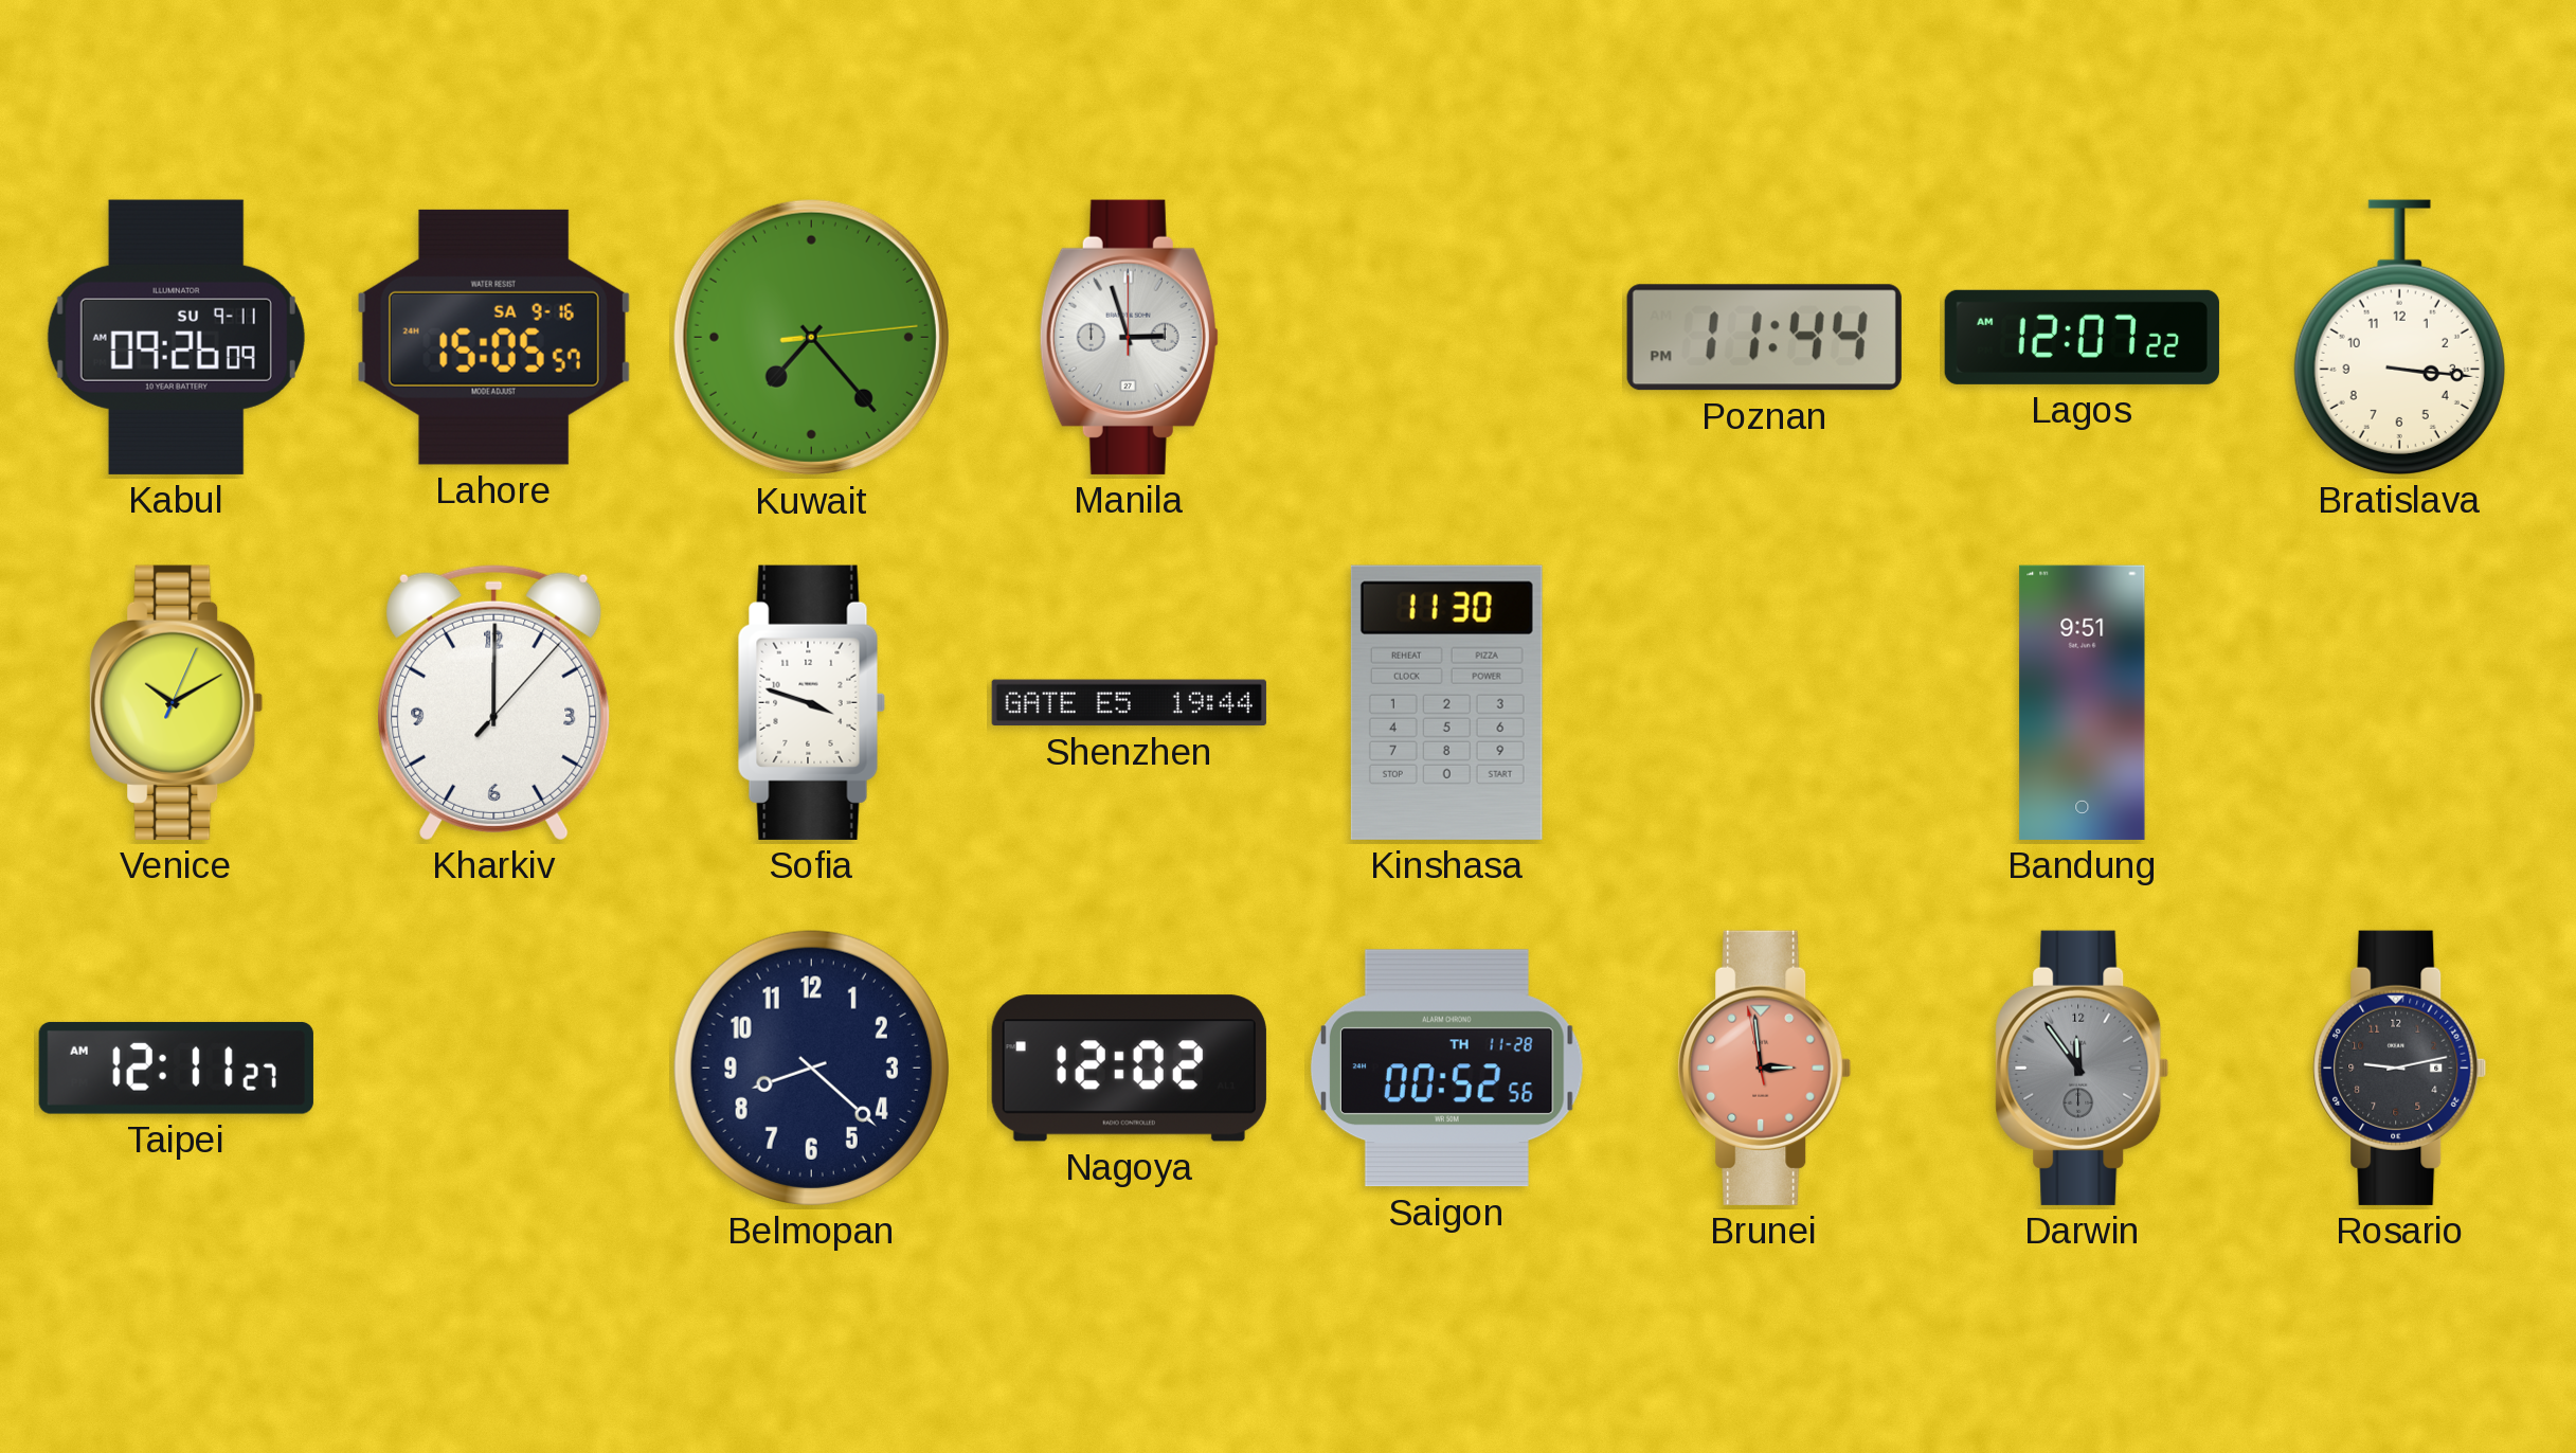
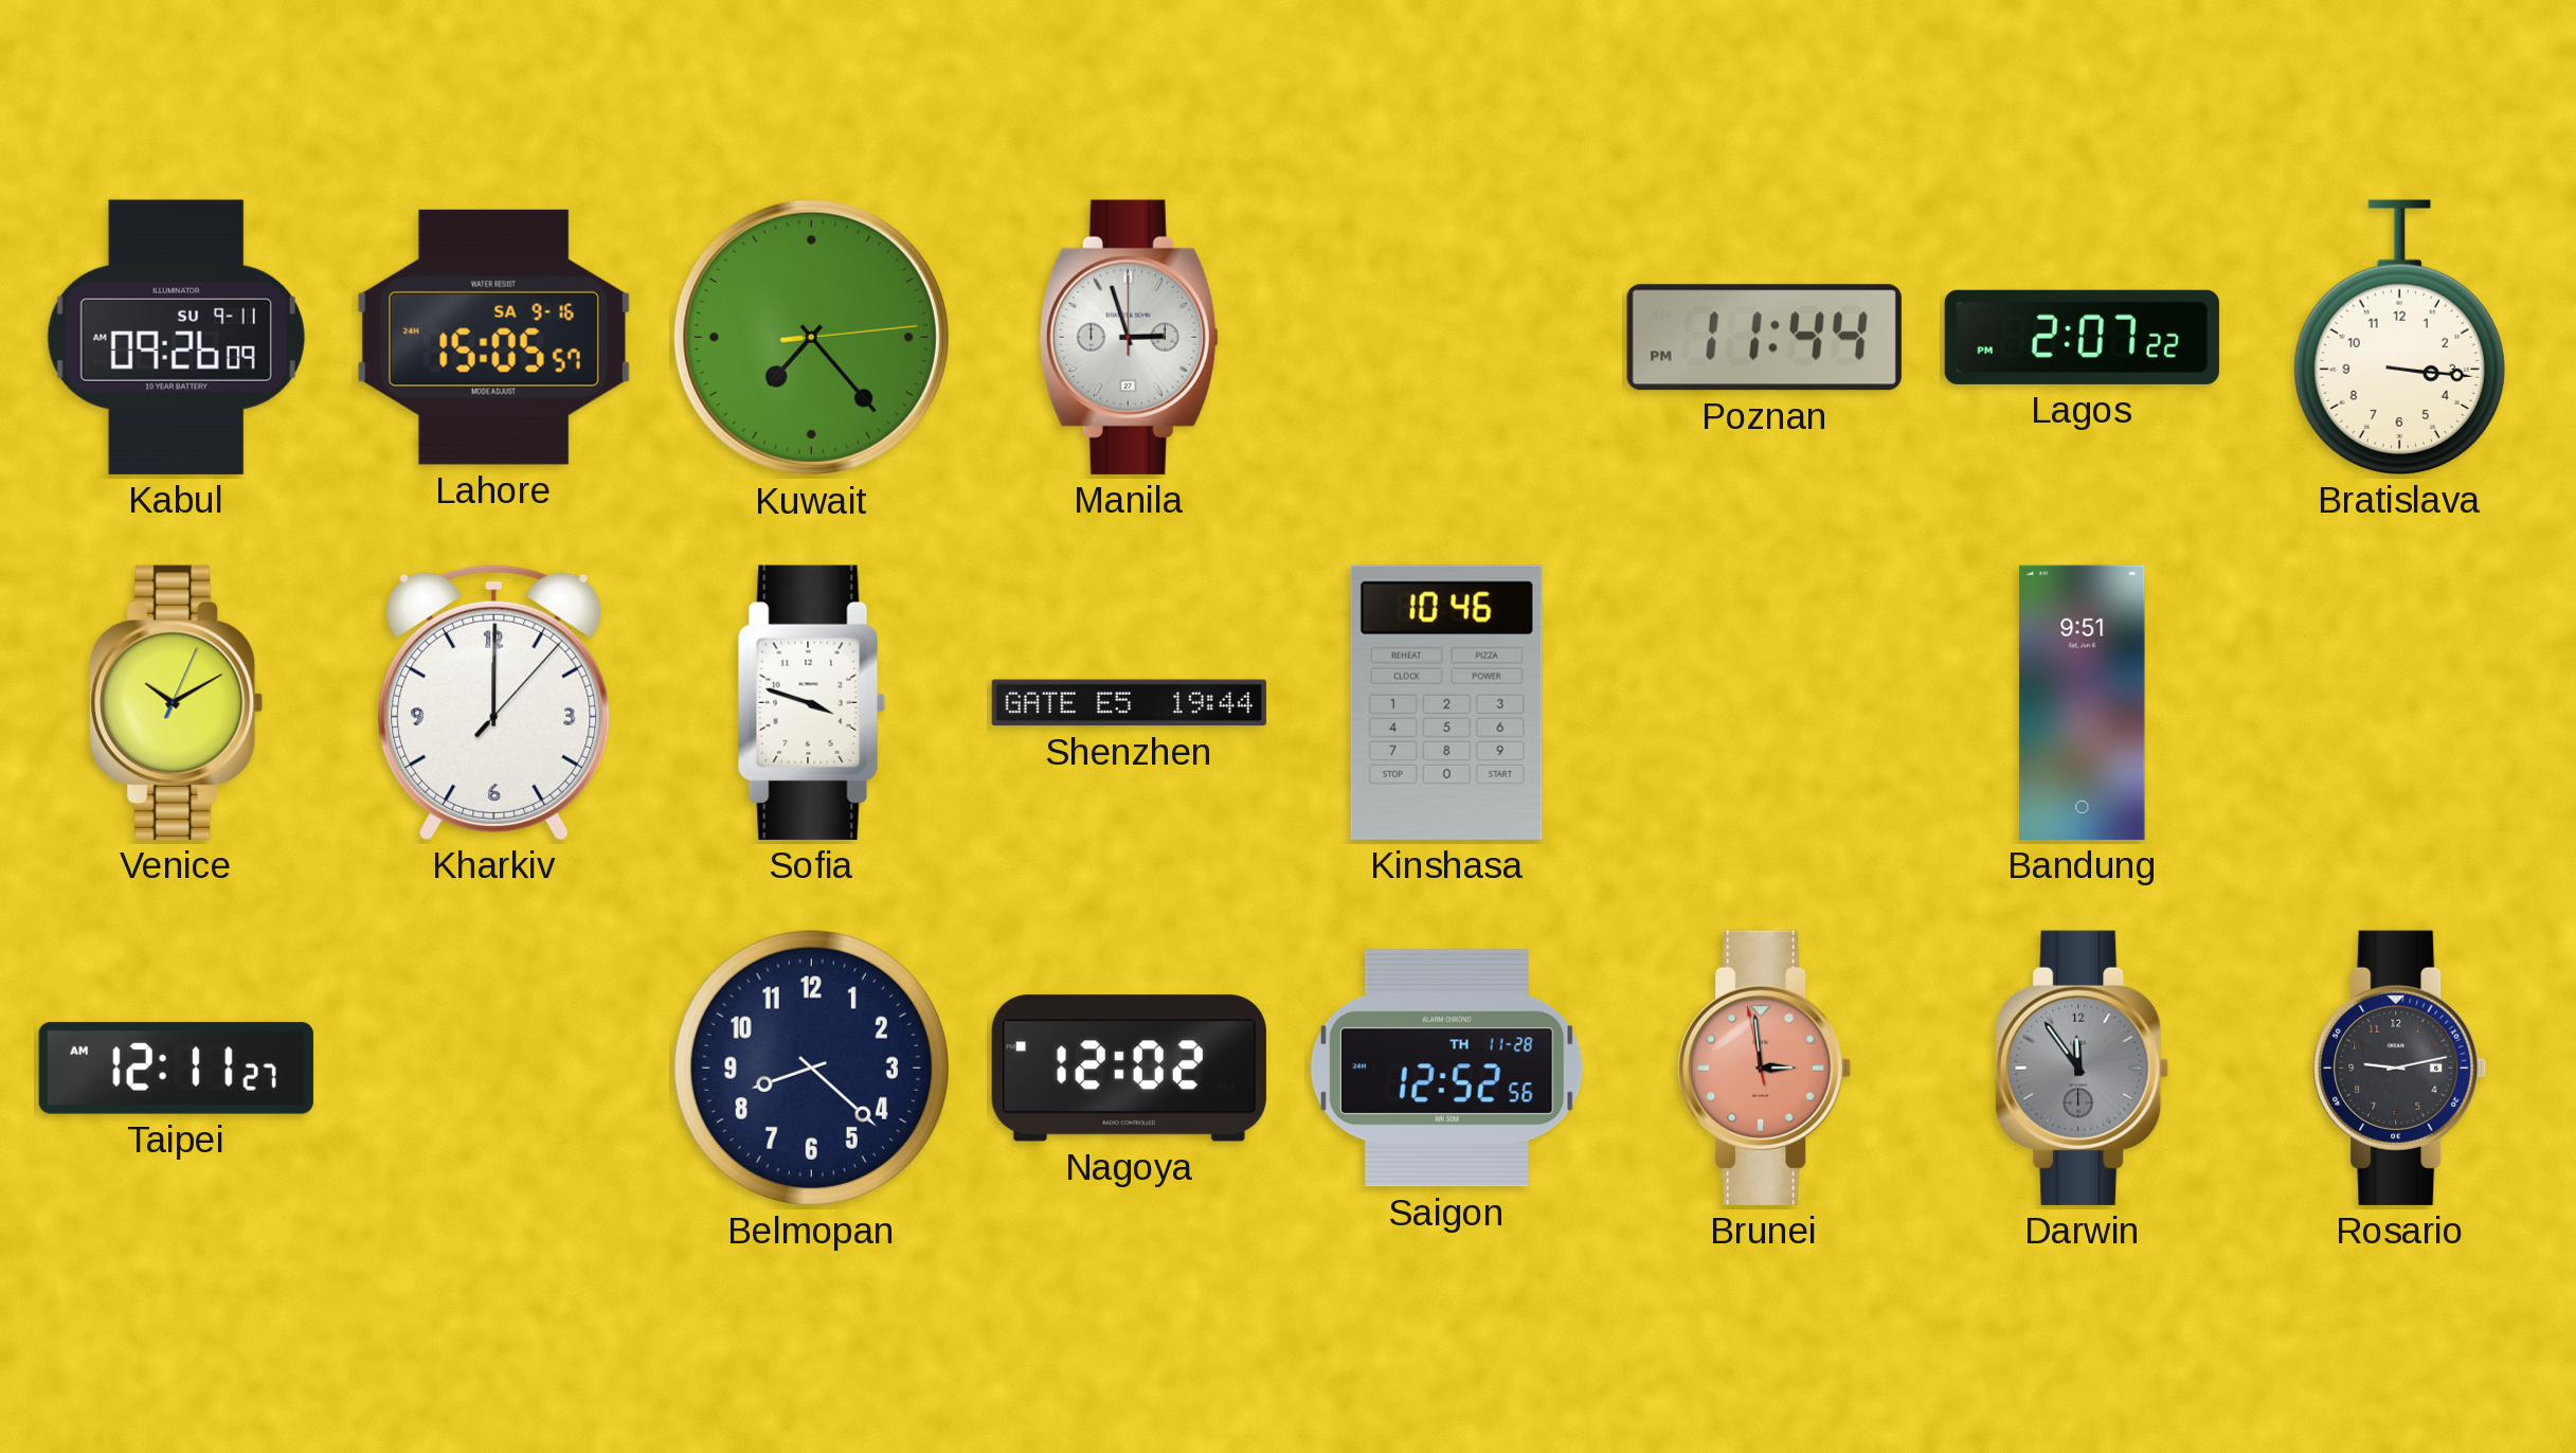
Lagos: 12:07 -> 2:07
Kinshasa: 11:30 -> 10:46
Saigon: 00:52 -> 12:52
